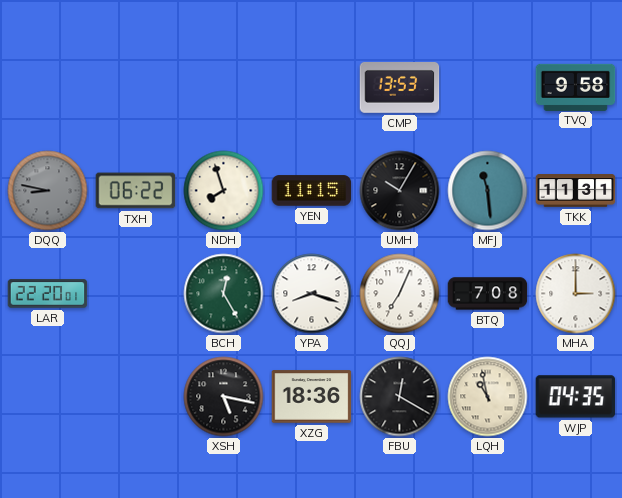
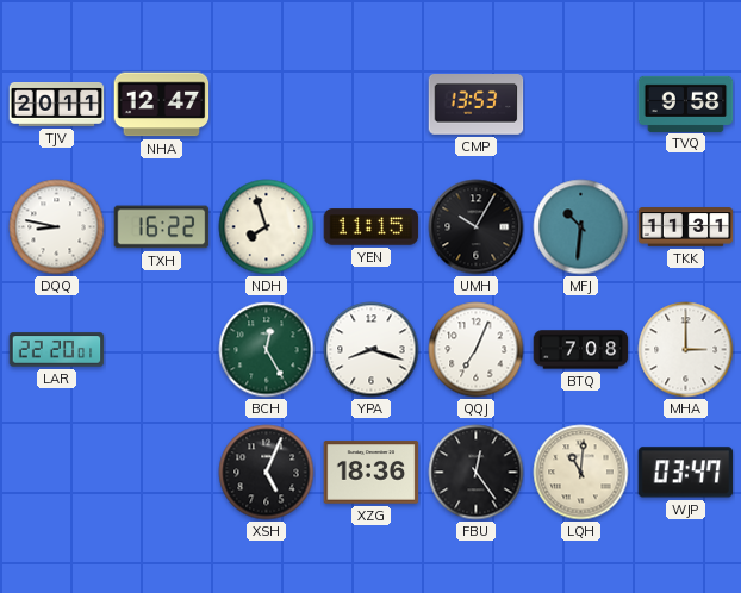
TJV: none -> 20:11
NHA: none -> 12:47
DQQ dial: grey -> white
TXH: 06:22 -> 16:22
MFJ: 11:29 -> 10:31
XSH: 5:17 -> 5:04
FBU: 12:20 -> 12:24
LQH: 10:58 -> 11:01
WJP: 04:35 -> 03:47
